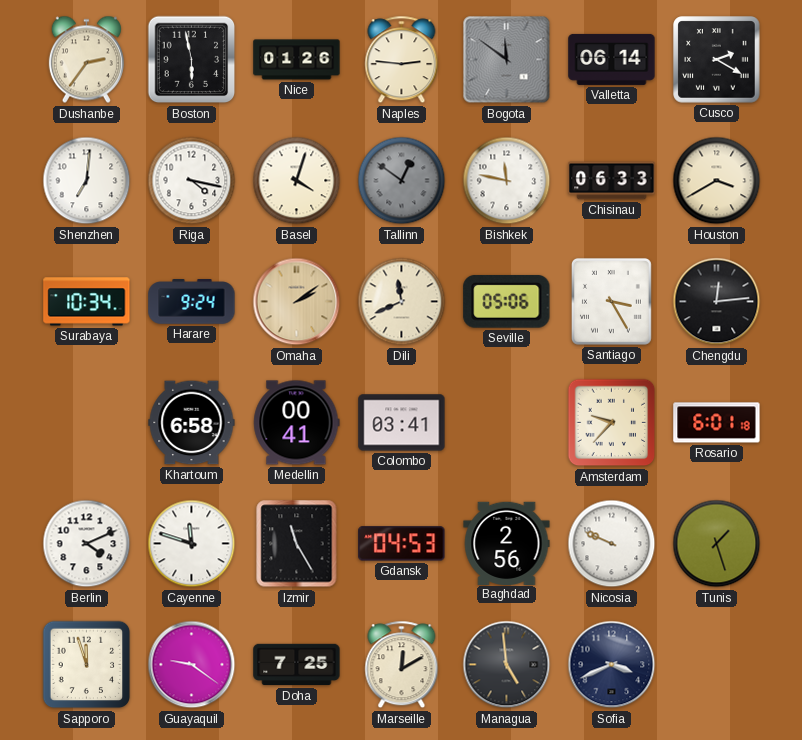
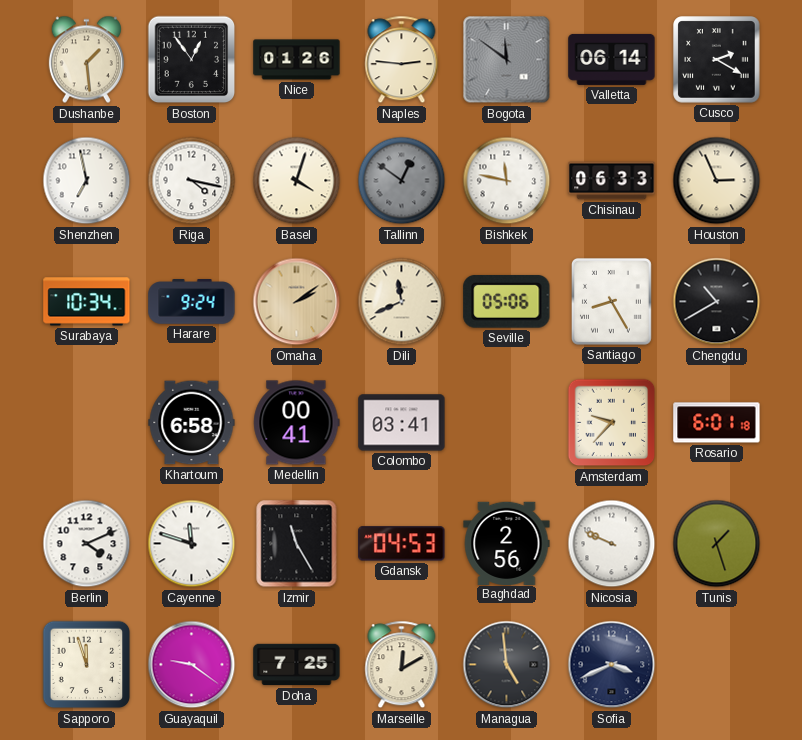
Dushanbe: 2:36 -> 1:29
Boston: 5:58 -> 12:54
Shenzhen: 7:01 -> 6:58
Houston: 3:40 -> 2:56
Santiago: 3:25 -> 8:25
Chengdu: 12:14 -> 10:40
